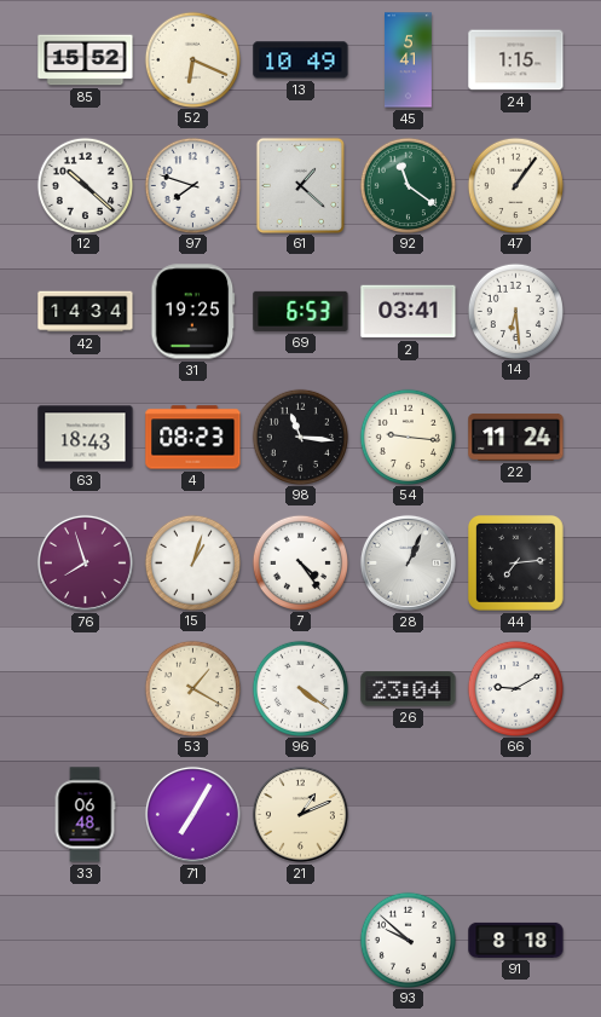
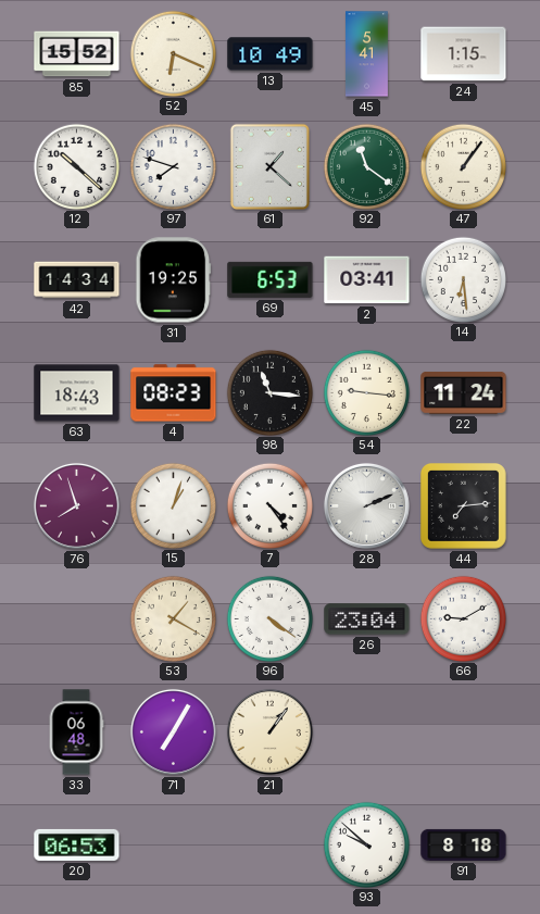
28: 1:04 -> 2:11
21: 1:11 -> 1:06
20: none -> 06:53
